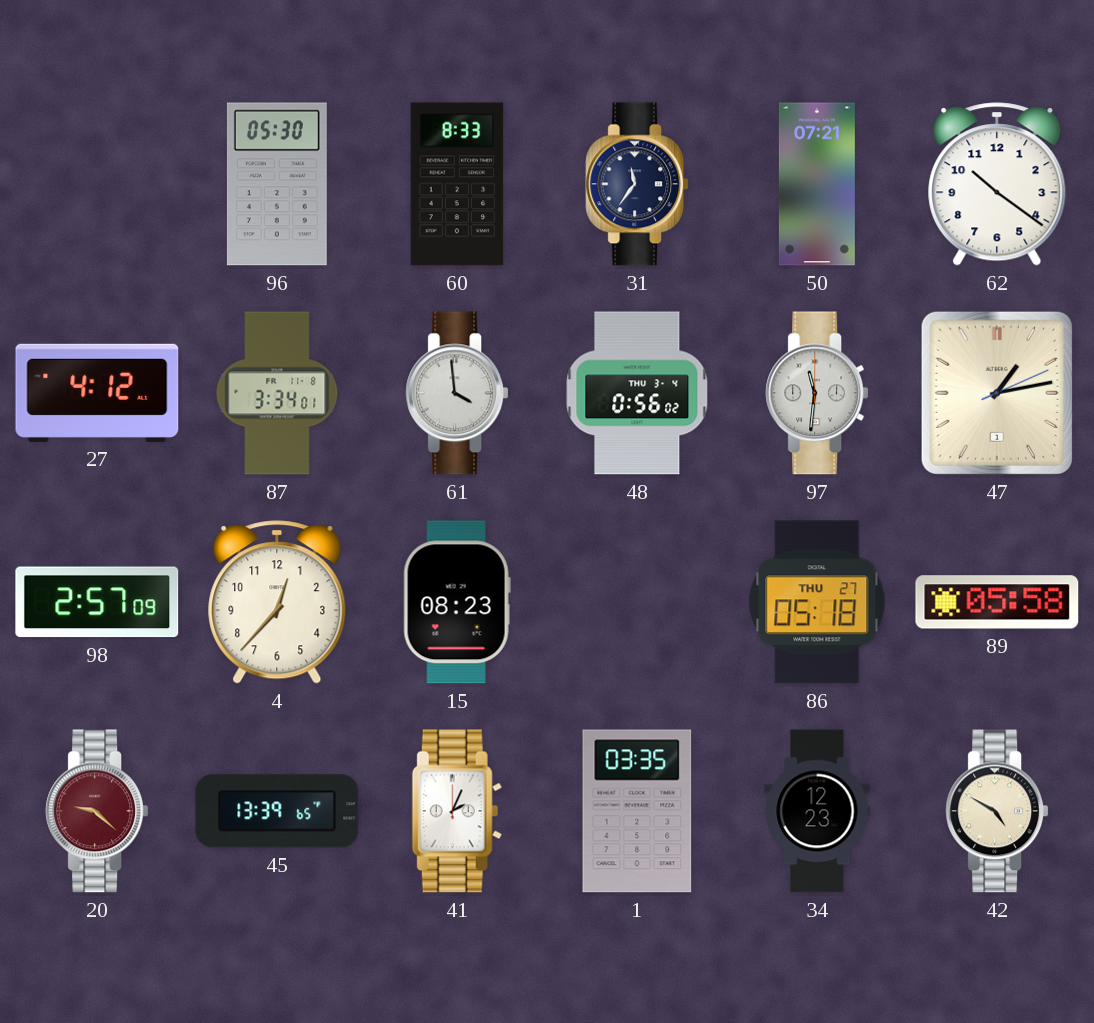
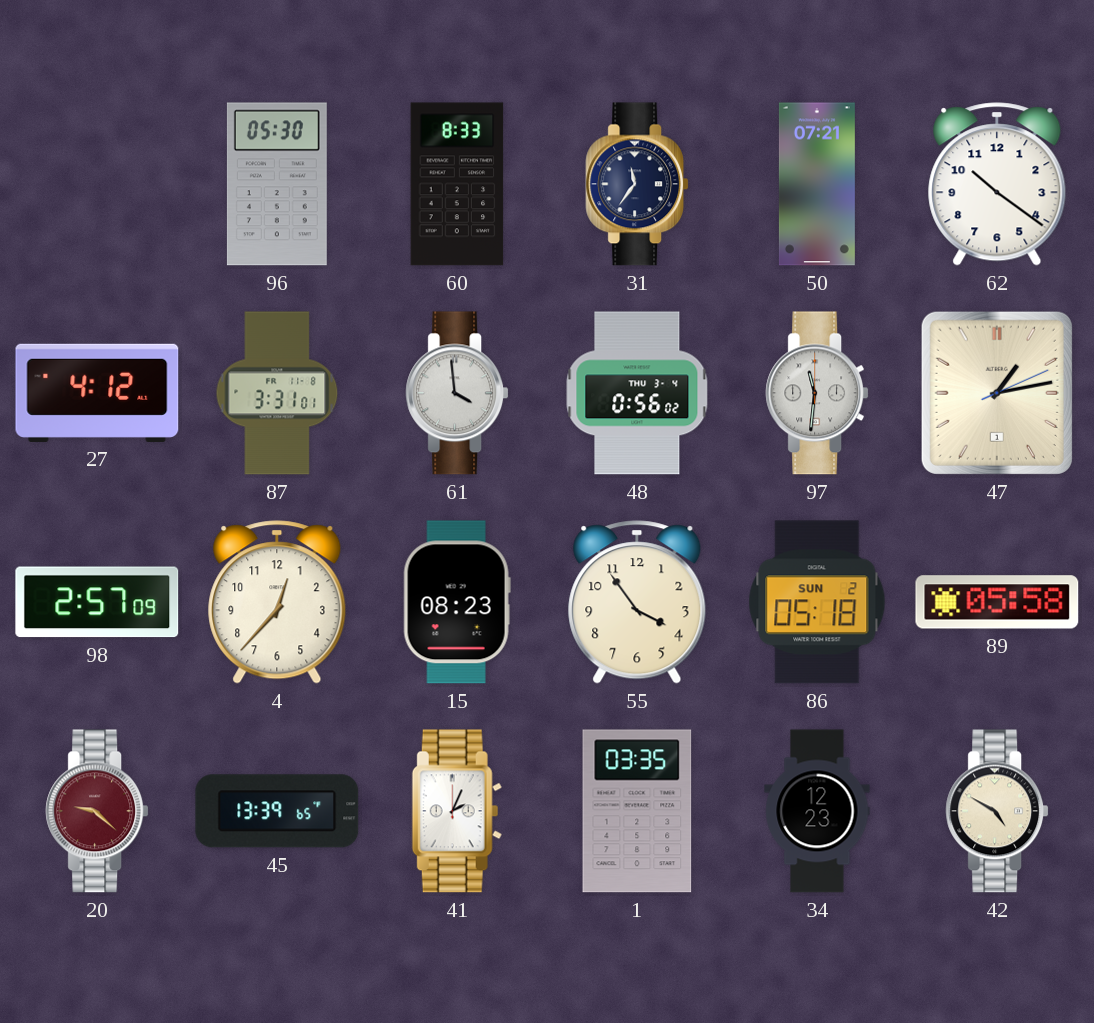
87: 3:34 -> 3:31
55: none -> 3:54
86 date: THU 27 -> SUN 2
